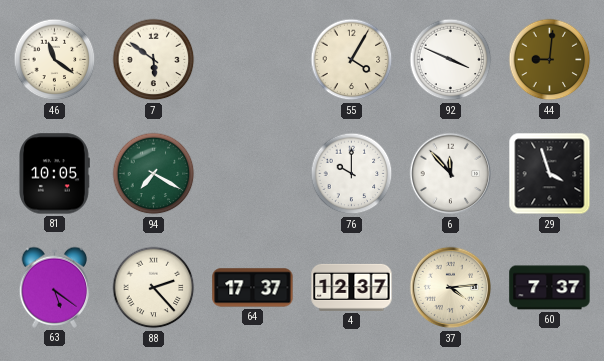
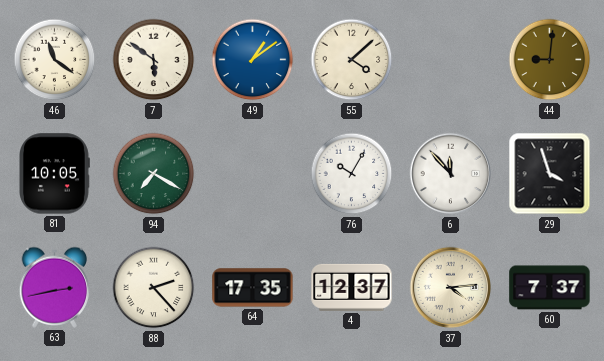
49: none -> 1:09
55: 4:05 -> 4:08
92: 3:49 -> none
76: 10:00 -> 10:05
63: 5:21 -> 2:43
64: 17:37 -> 17:35
